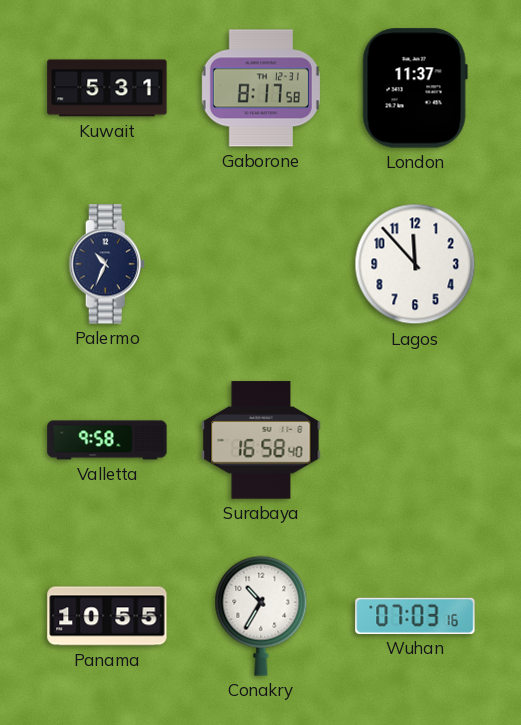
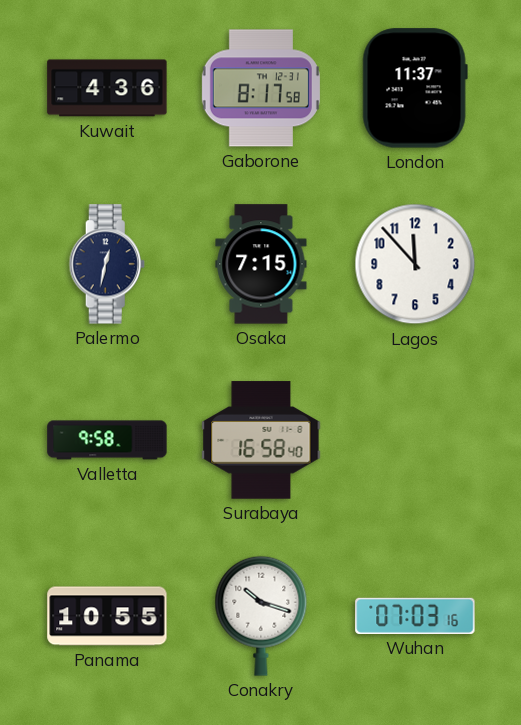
Kuwait: 5:31 -> 4:36
Palermo: 10:34 -> 12:32
Osaka: none -> 7:15
Conakry: 10:35 -> 10:18
